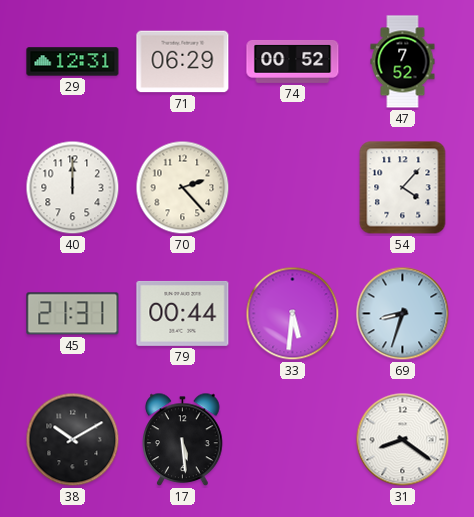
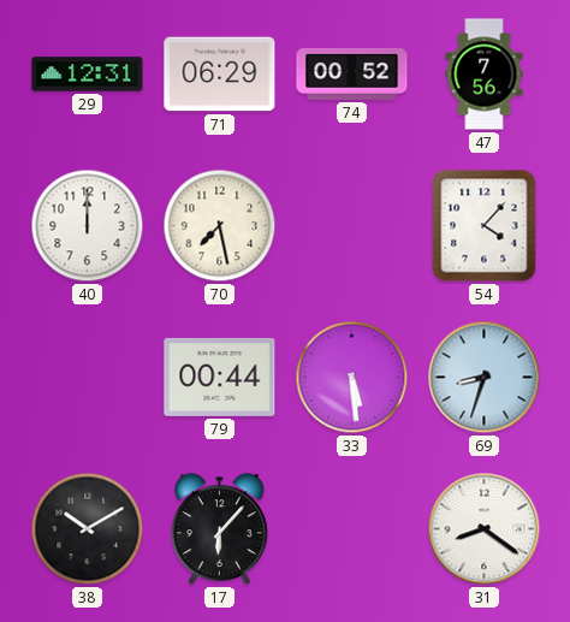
47: 7:52 -> 7:56
70: 2:23 -> 7:28
45: 21:31 -> none
33: 5:31 -> 5:29
17: 5:29 -> 6:07
